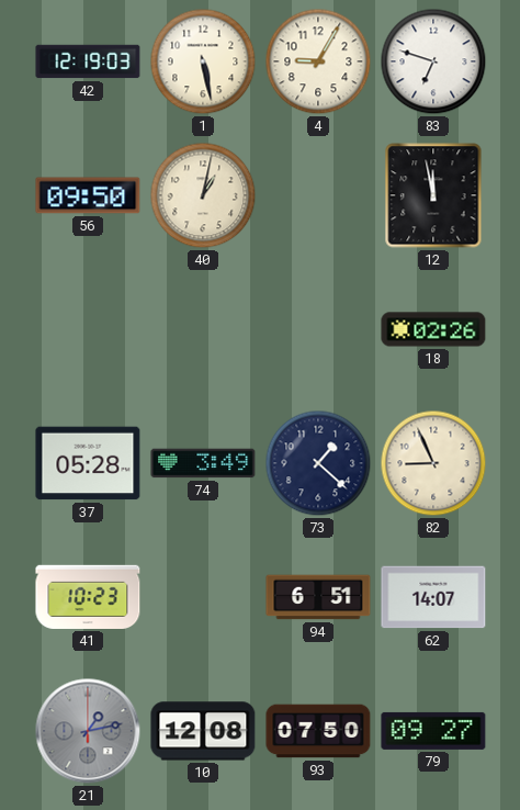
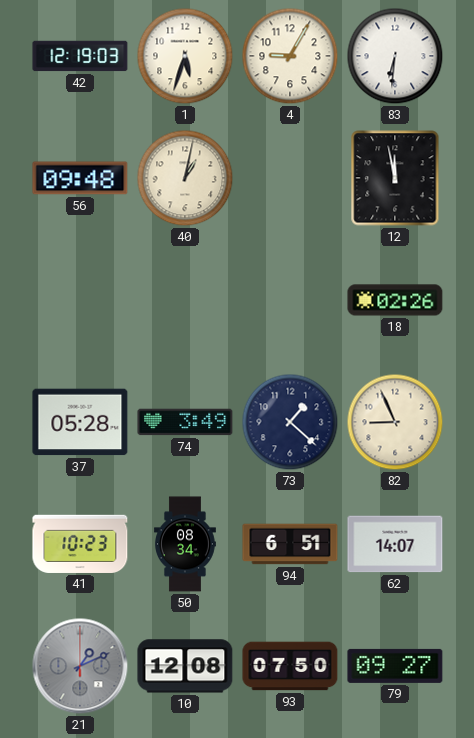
1: 5:28 -> 5:33
83: 6:48 -> 6:31
56: 09:50 -> 09:48
50: none -> 08:34
21: 1:13 -> 1:11
